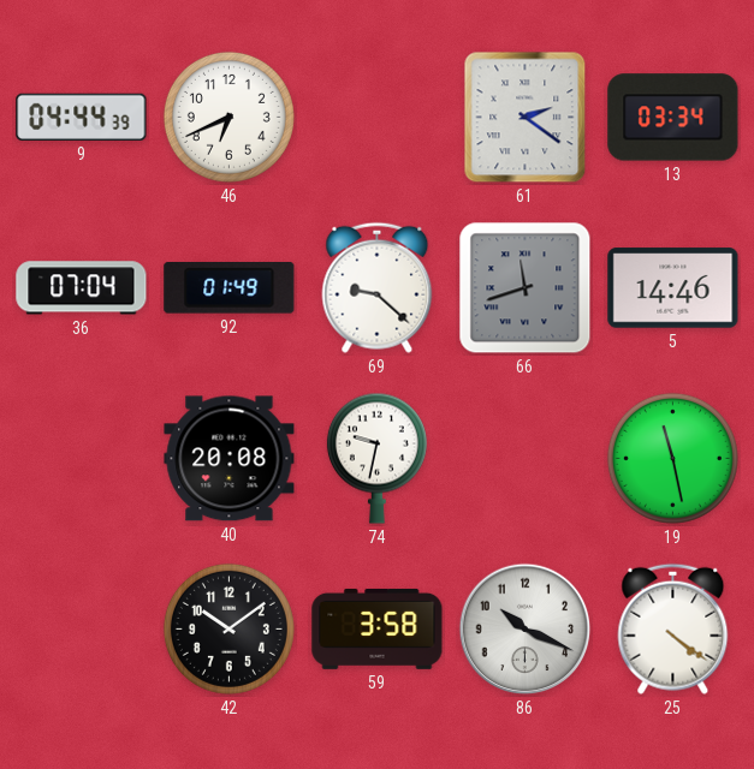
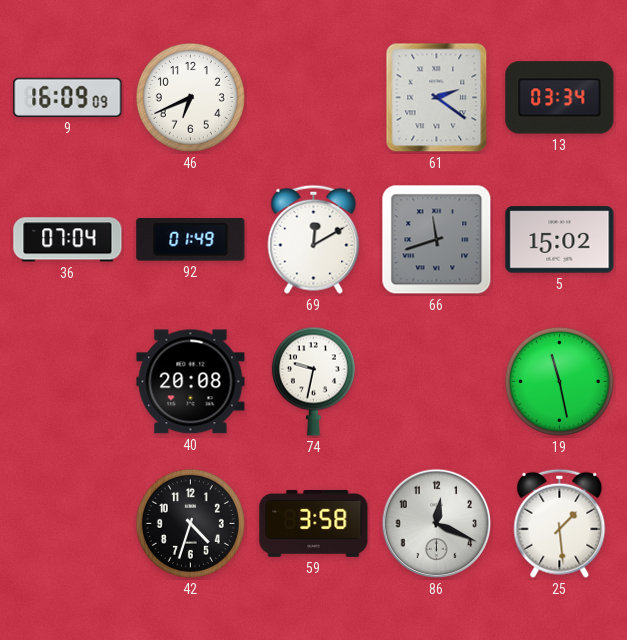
9: 04:44 -> 16:09
69: 9:22 -> 12:10
5: 14:46 -> 15:02
42: 10:09 -> 4:33
86: 10:19 -> 12:19
25: 4:21 -> 1:29
